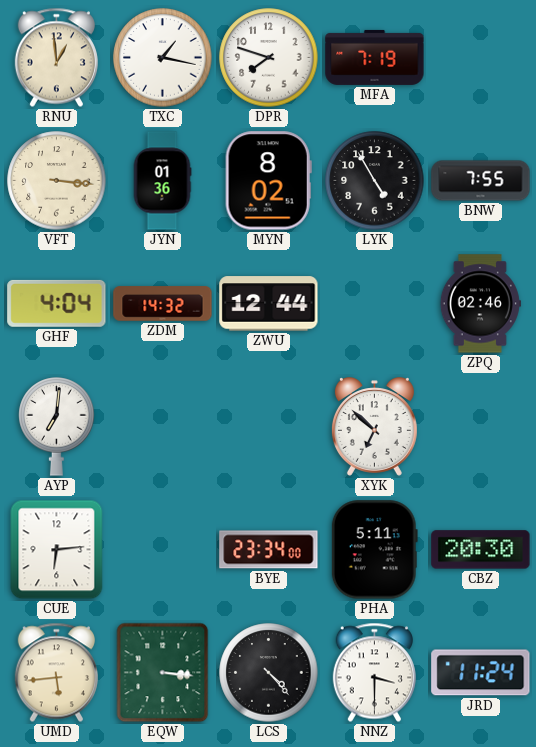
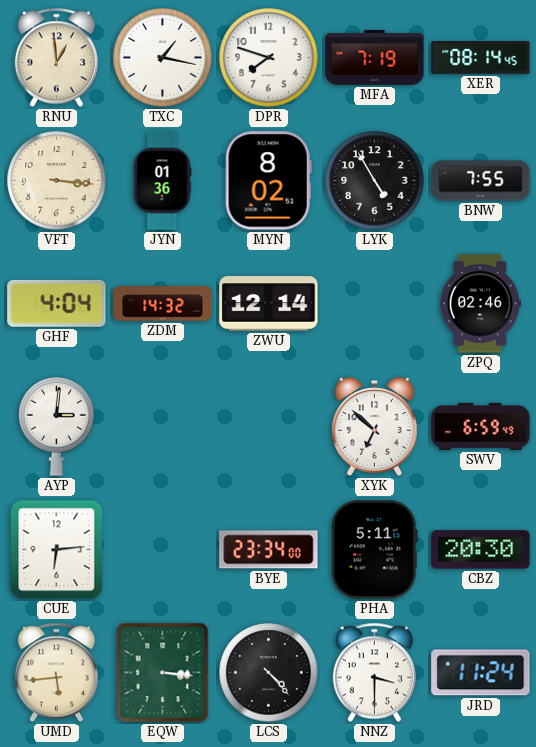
XER: none -> 08:14
ZWU: 12:44 -> 12:14
AYP: 7:01 -> 3:01
SWV: none -> 6:59
